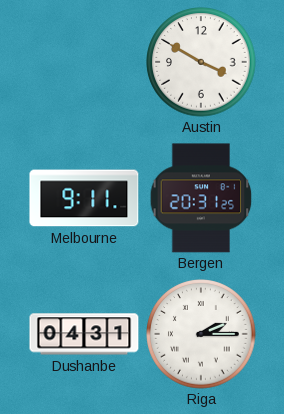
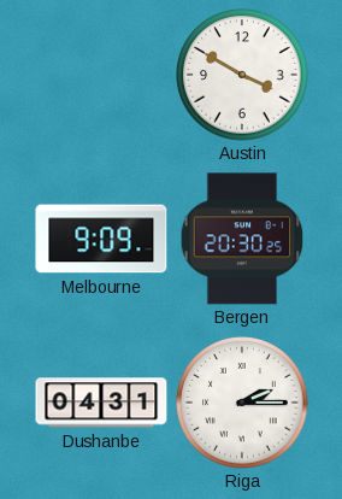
Melbourne: 9:11 -> 9:09
Bergen: 20:31 -> 20:30
